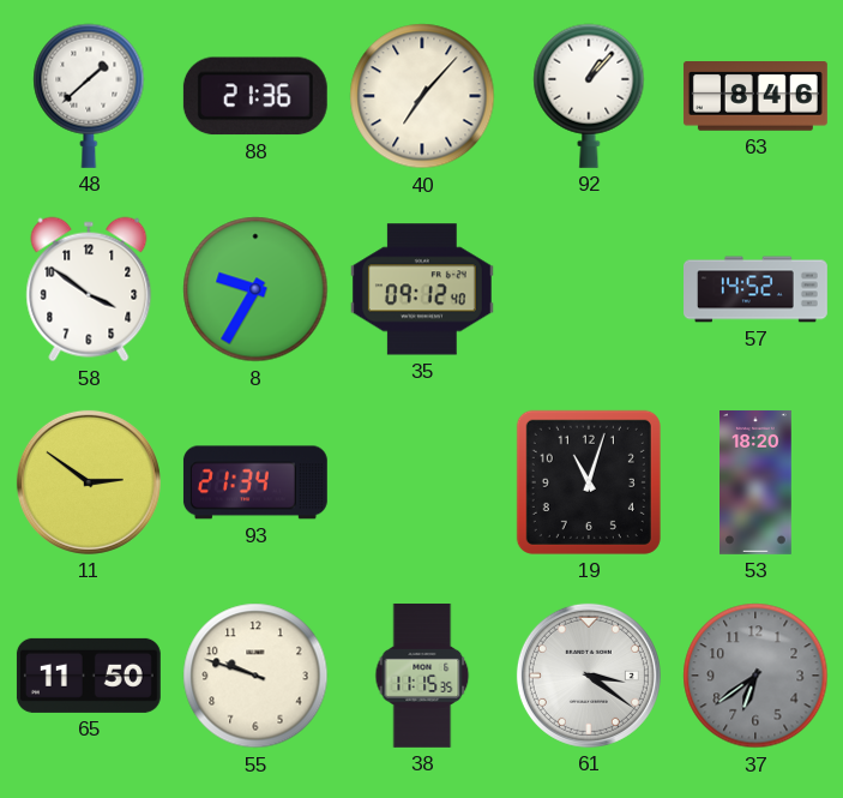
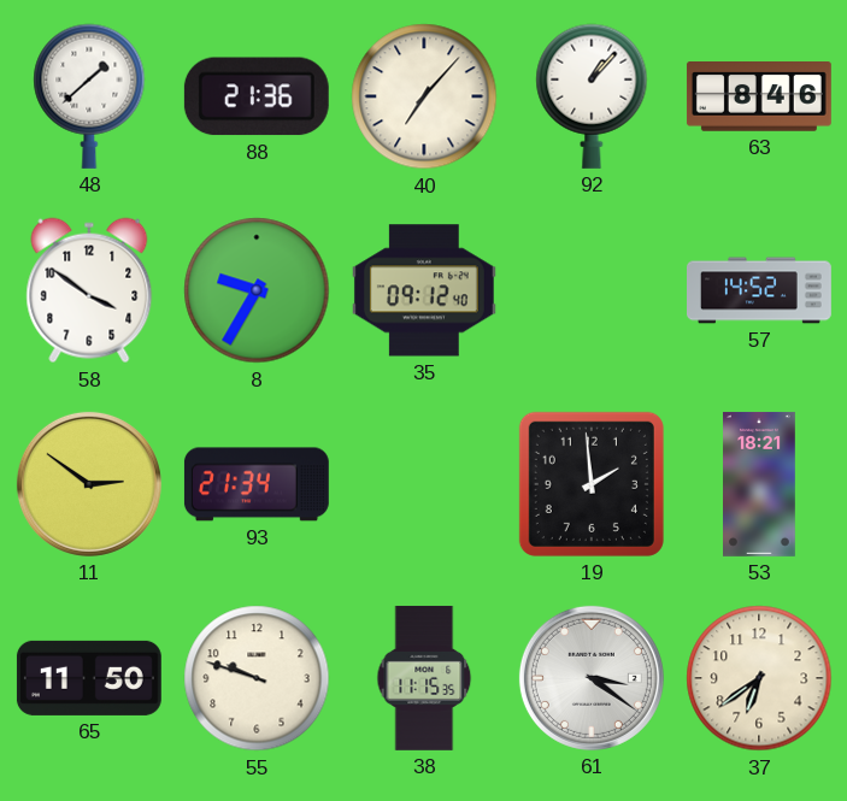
19: 11:03 -> 1:59
53: 18:20 -> 18:21
37 dial: grey -> cream
